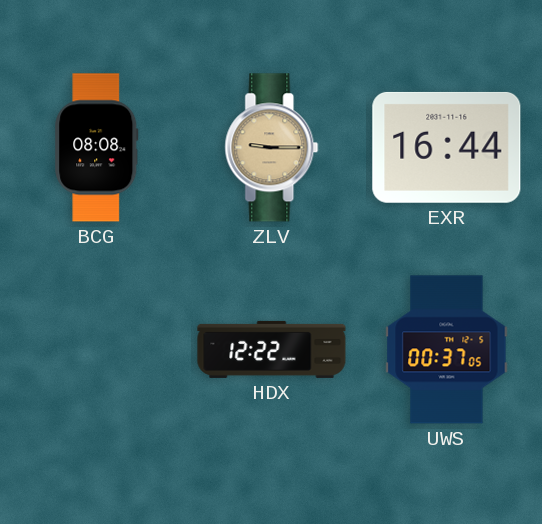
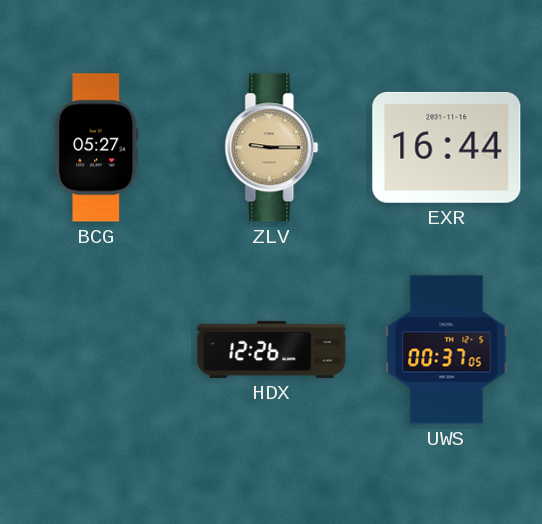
BCG: 08:08 -> 05:27
HDX: 12:22 -> 12:26
